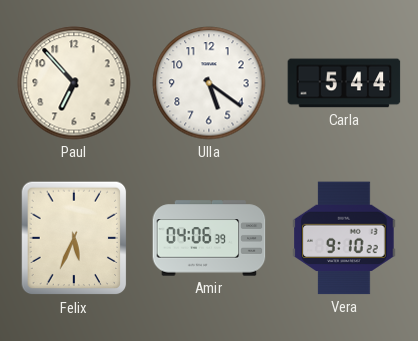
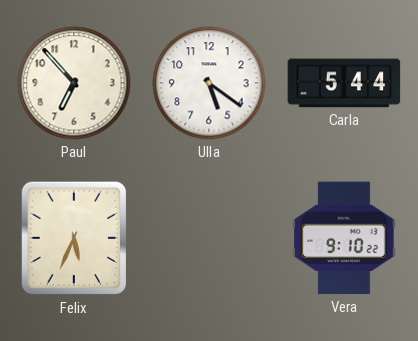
Amir: 04:06 -> none
